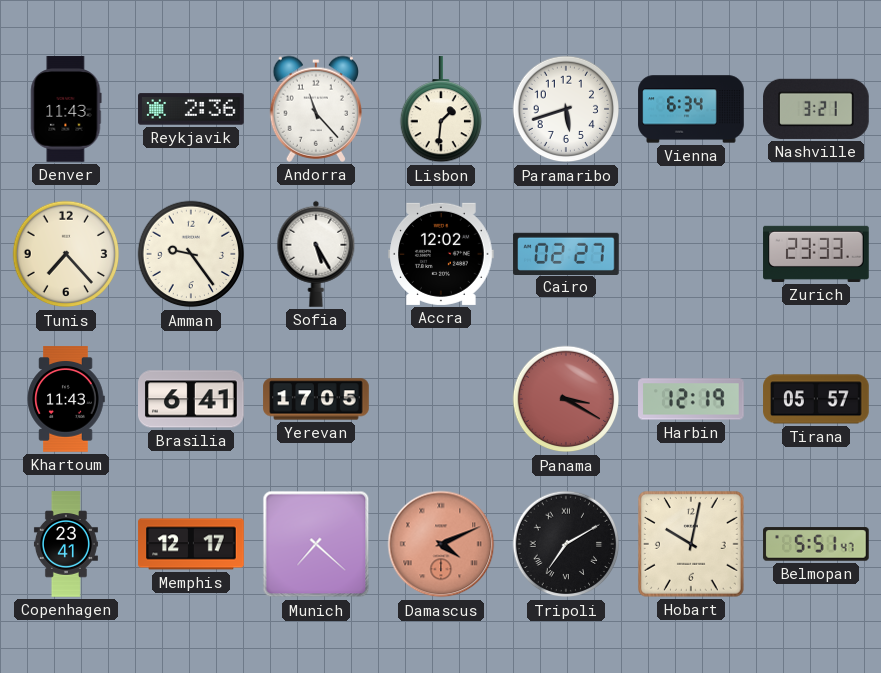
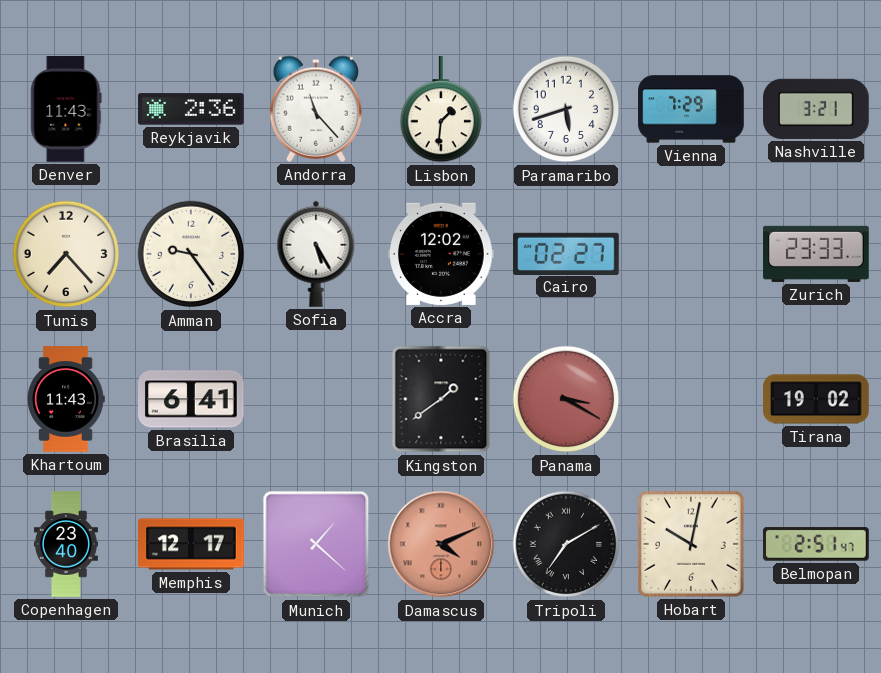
Vienna: 6:34 -> 7:29
Yerevan: 17:05 -> none
Kingston: none -> 1:39
Harbin: 12:19 -> none
Tirana: 05:57 -> 19:02
Copenhagen: 23:41 -> 23:40
Munich: 7:22 -> 1:22
Belmopan: 5:51 -> 2:51
